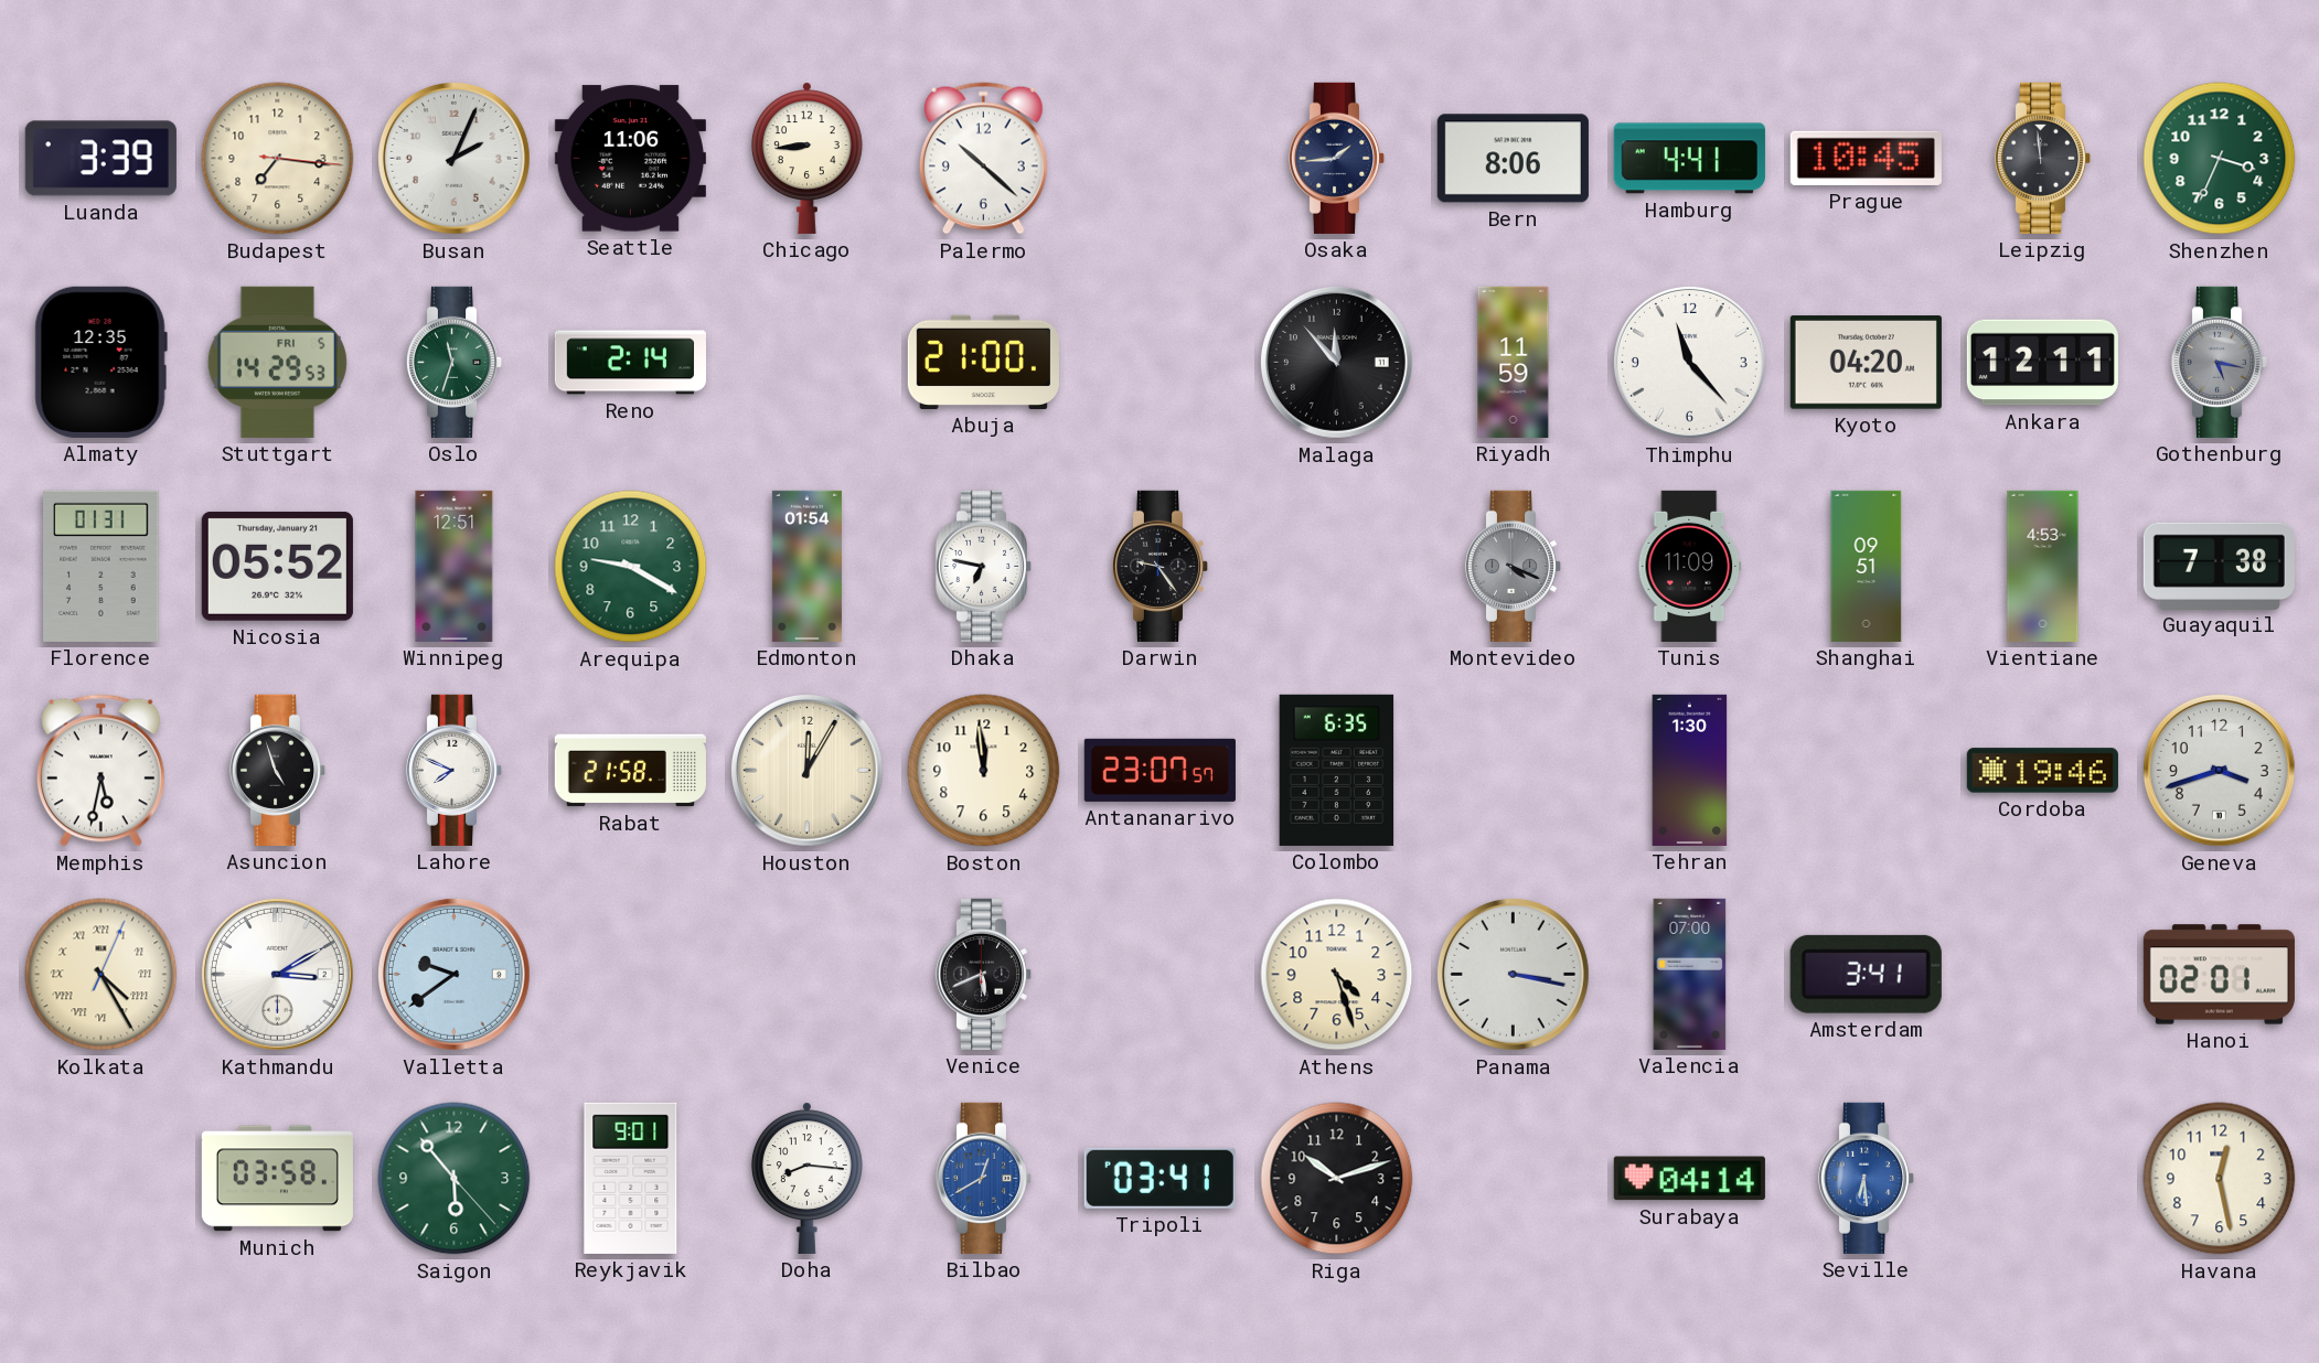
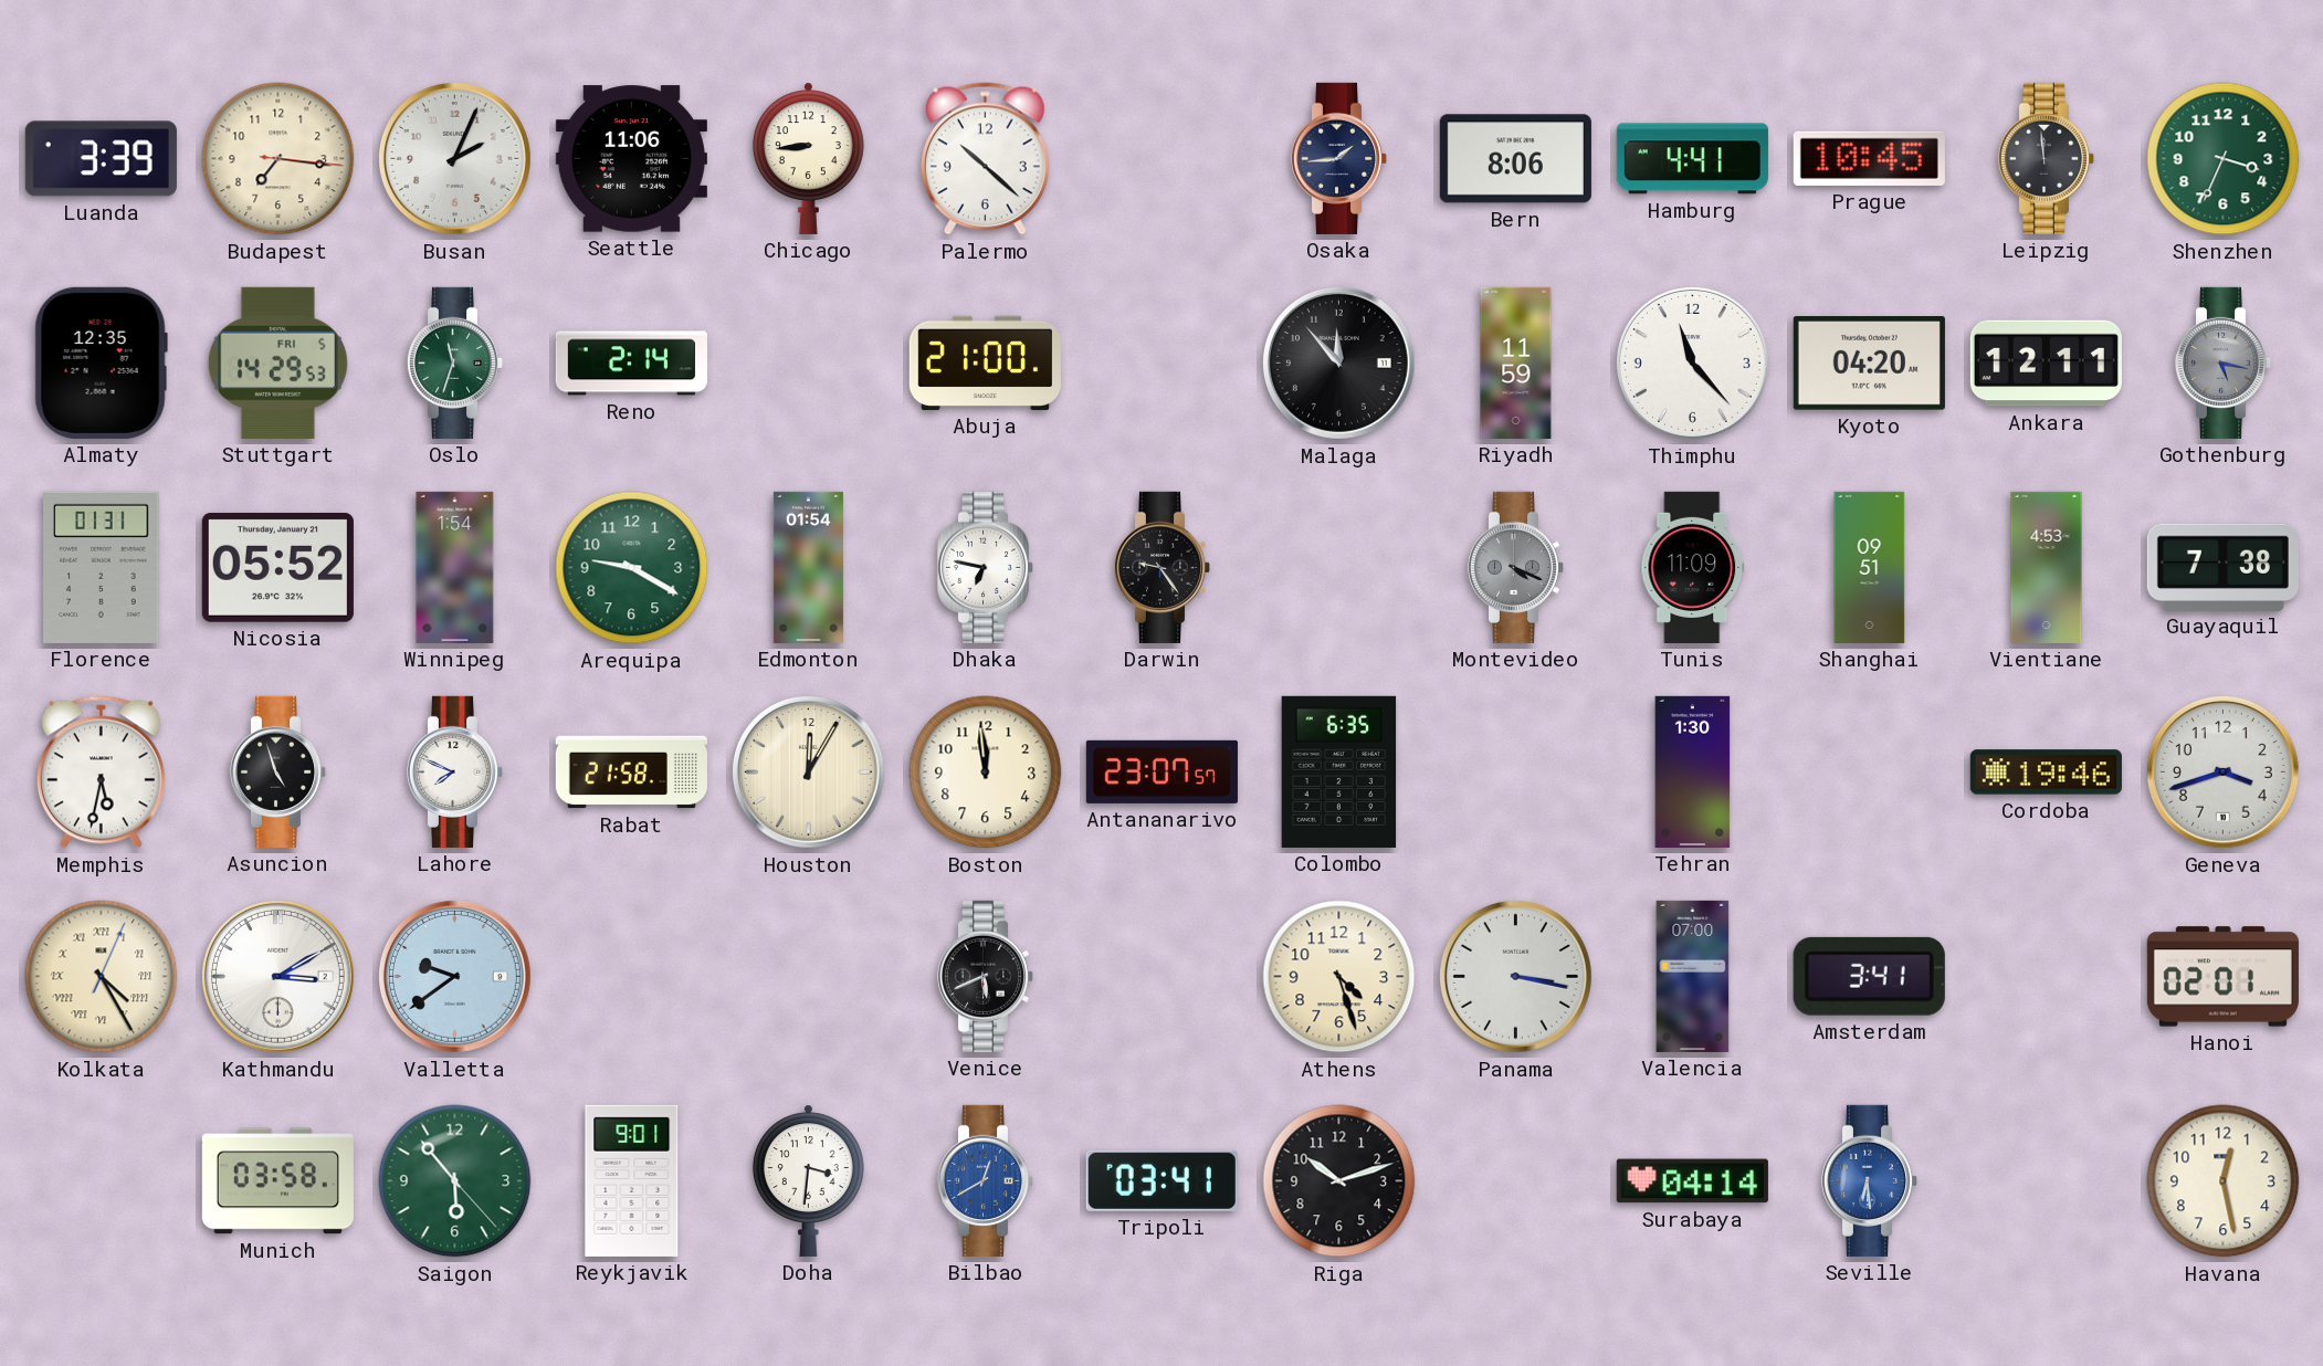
Winnipeg: 12:51 -> 1:54
Doha: 8:16 -> 3:31
